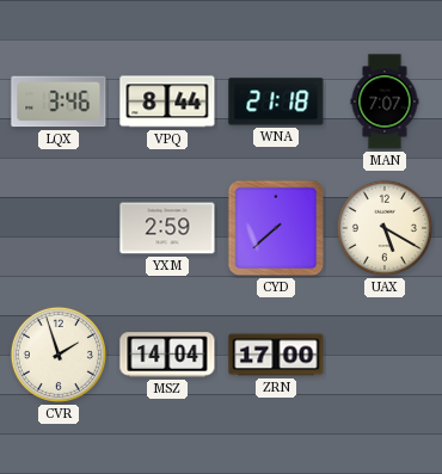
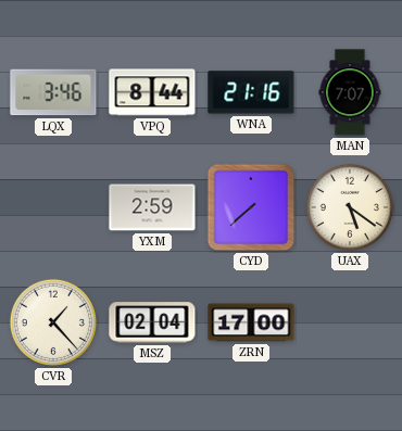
WNA: 21:18 -> 21:16
UAX: 5:20 -> 5:21
CVR: 1:57 -> 1:23
MSZ: 14:04 -> 02:04
